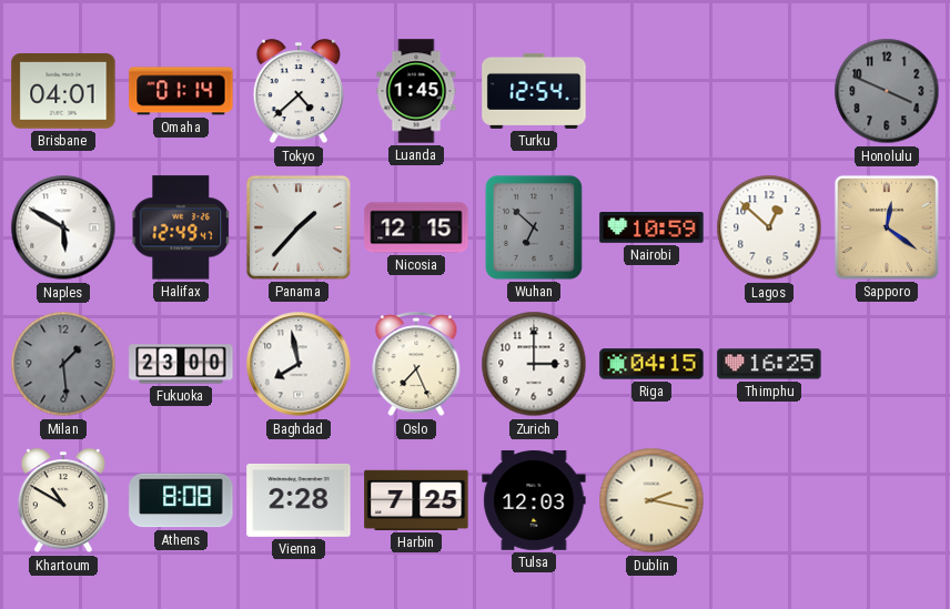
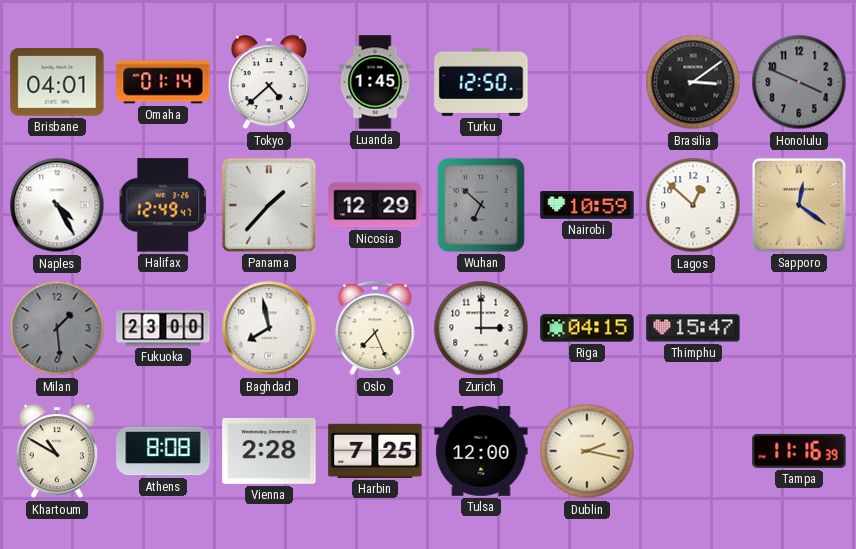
Turku: 12:54 -> 12:50
Brasilia: none -> 3:09
Naples: 5:50 -> 4:25
Nicosia: 12:15 -> 12:29
Thimphu: 16:25 -> 15:47
Tulsa: 12:03 -> 12:00
Tampa: none -> 11:16
